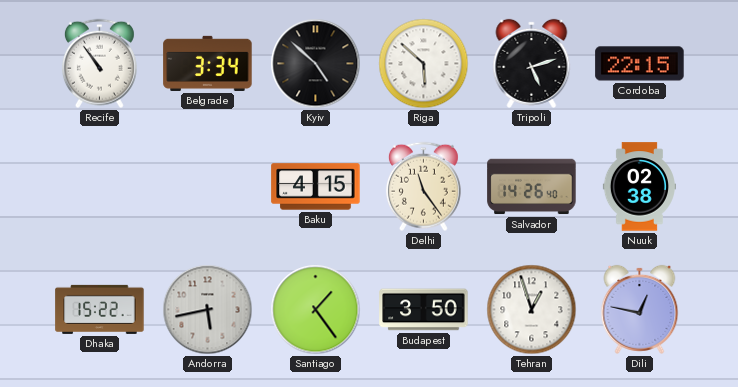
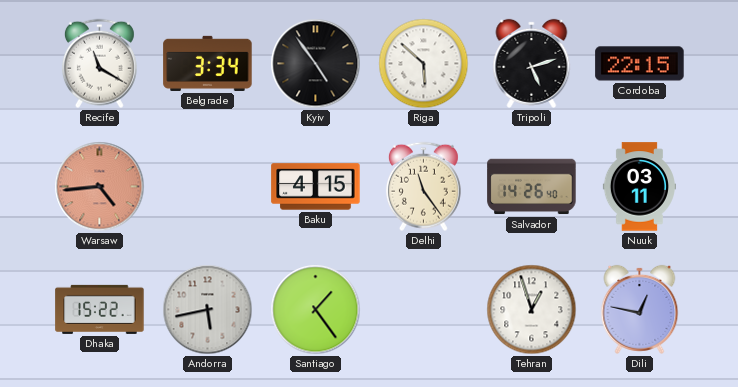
Recife: 10:54 -> 11:20
Kyiv: 4:52 -> 4:54
Warsaw: none -> 4:44
Nuuk: 02:38 -> 03:11
Budapest: 3:50 -> none
